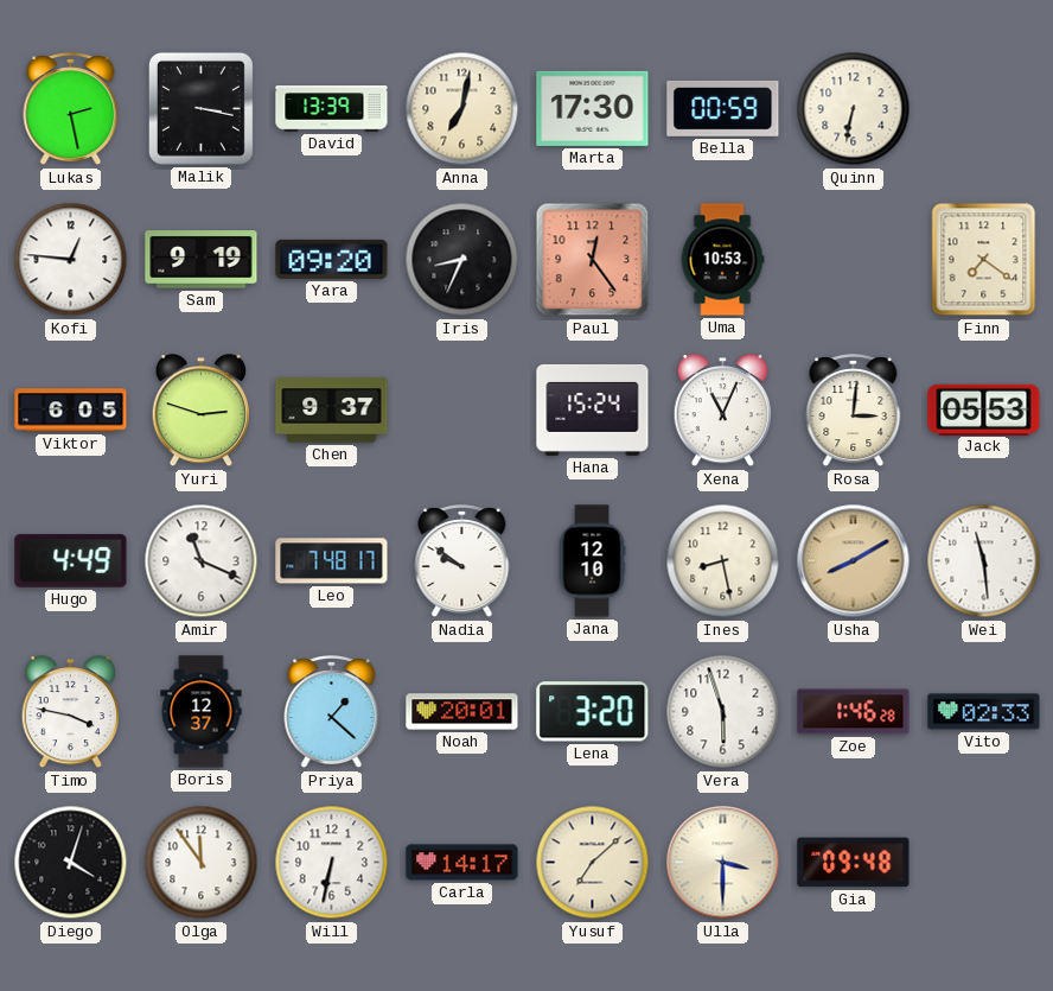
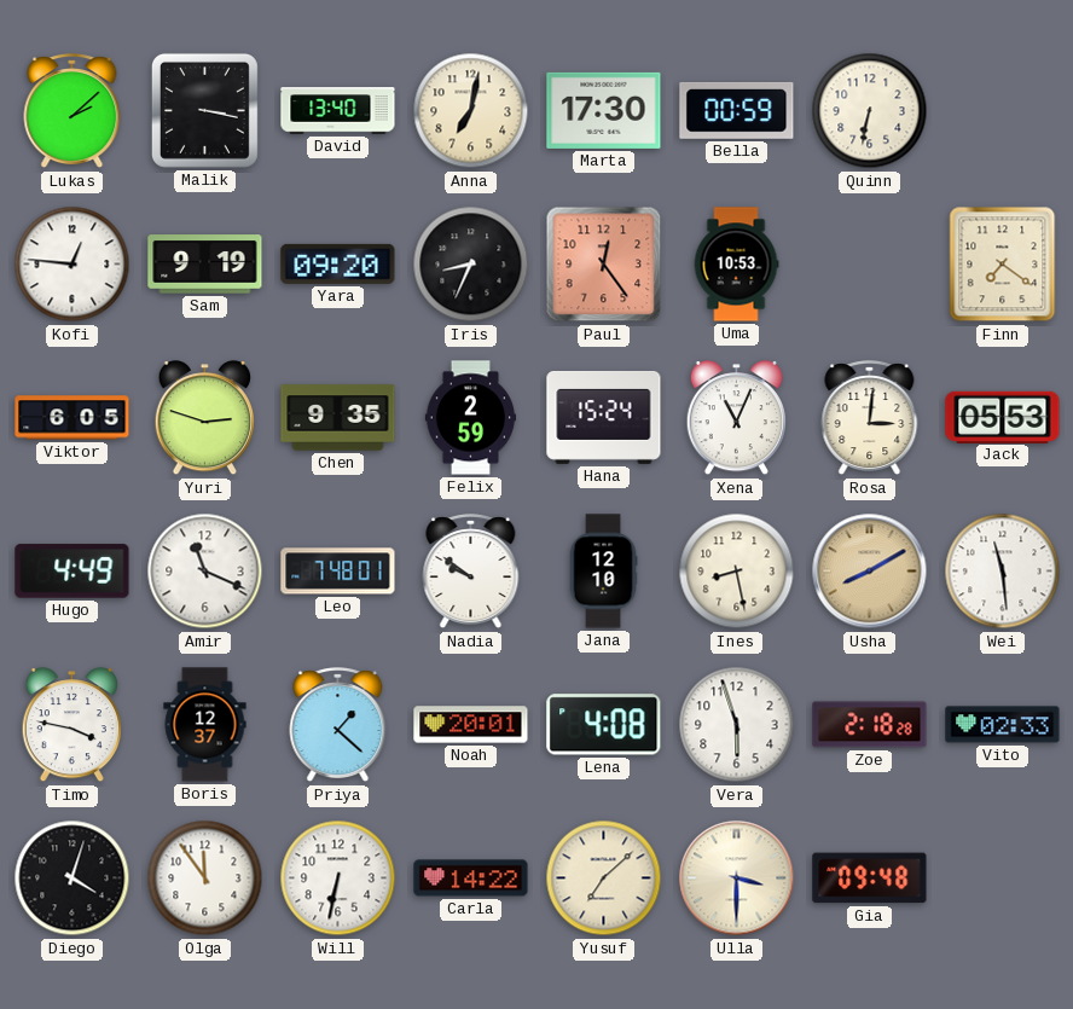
Lukas: 2:28 -> 2:08
David: 13:39 -> 13:40
Chen: 9:37 -> 9:35
Felix: none -> 2:59
Leo: 7:48:17 -> 7:48:01
Lena: 3:20 -> 4:08
Zoe: 1:46 -> 2:18
Carla: 14:17 -> 14:22
